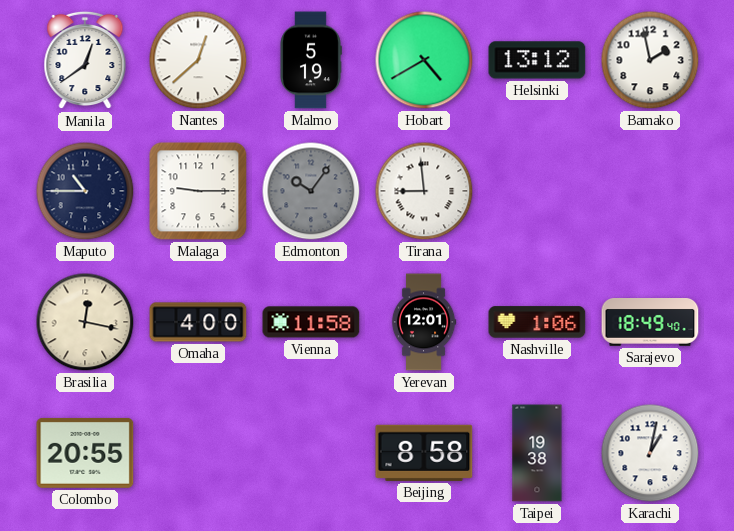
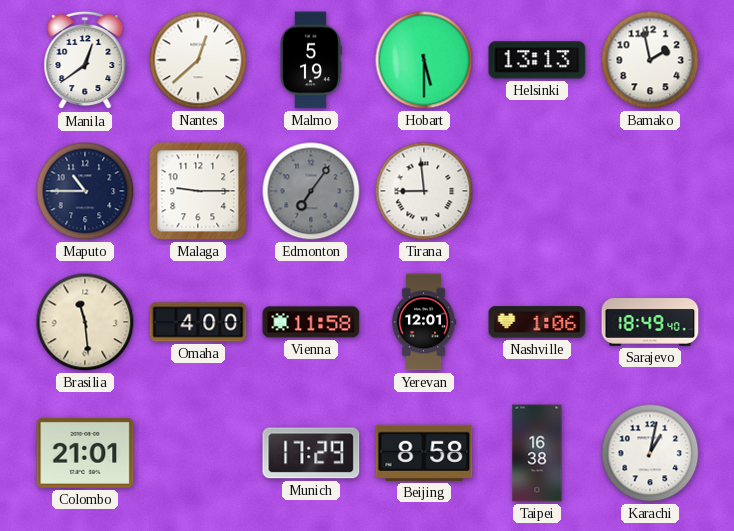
Hobart: 4:40 -> 5:30
Helsinki: 13:12 -> 13:13
Edmonton: 10:06 -> 7:06
Brasilia: 12:17 -> 11:29
Colombo: 20:55 -> 21:01
Munich: none -> 17:29
Taipei: 19:38 -> 16:38
